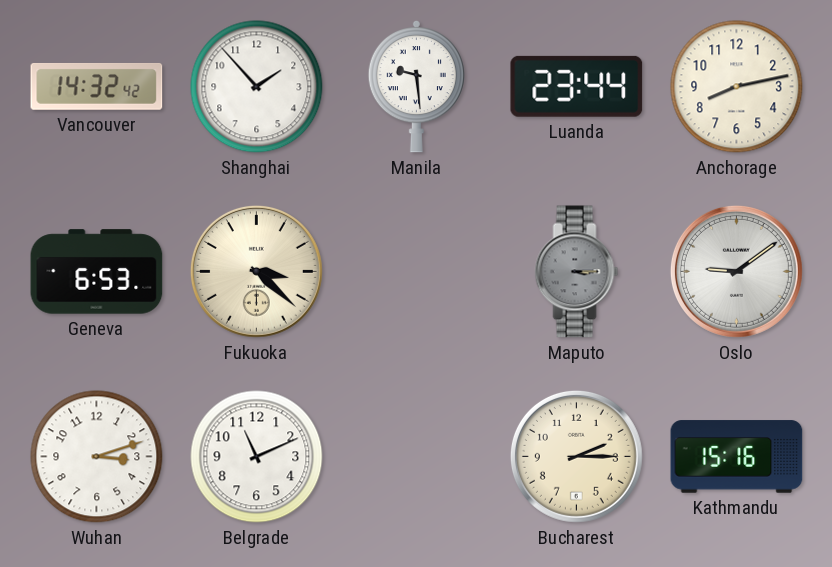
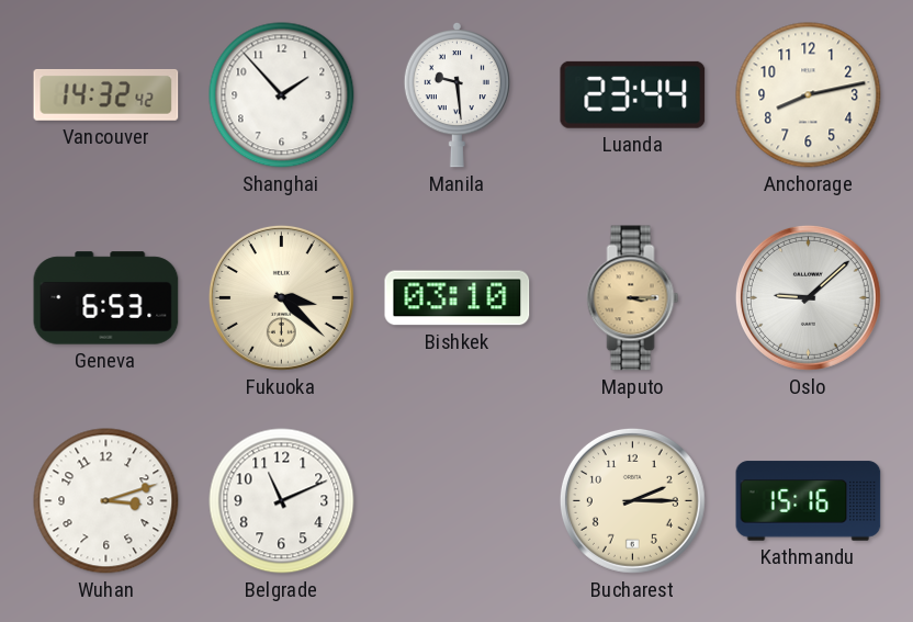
Bishkek: none -> 03:10
Maputo dial: grey -> champagne
Oslo: 9:09 -> 9:08
